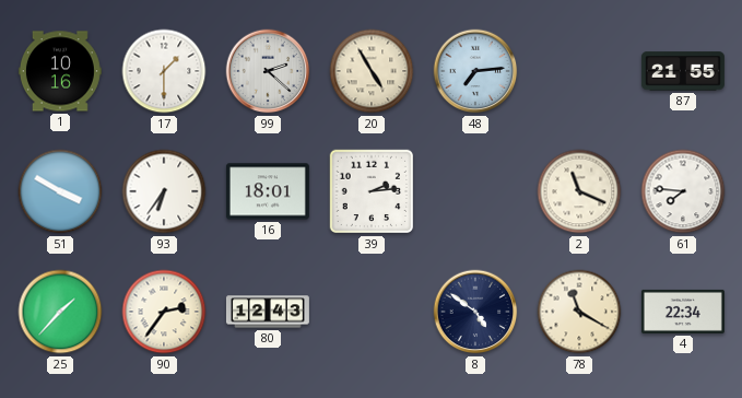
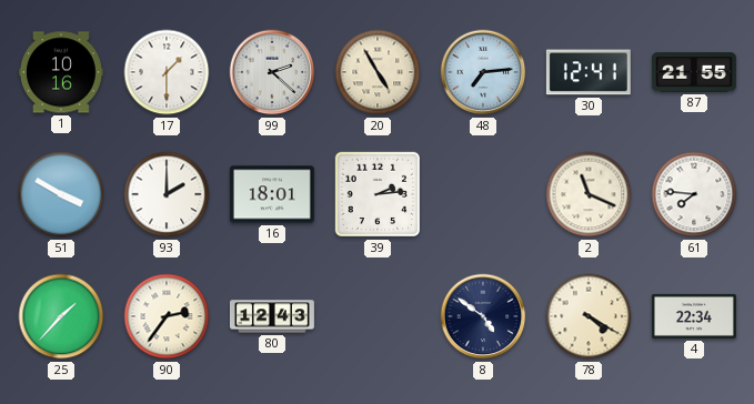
30: none -> 12:41
93: 6:36 -> 2:00
78: 11:20 -> 4:20
